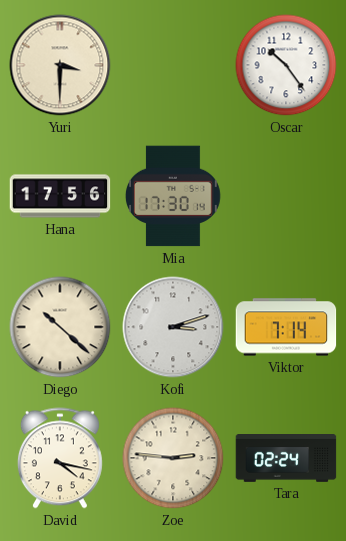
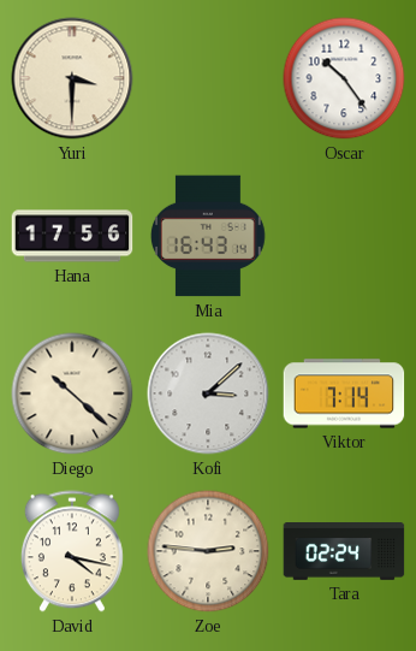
Mia: 17:30 -> 16:43
Kofi: 3:12 -> 3:08
